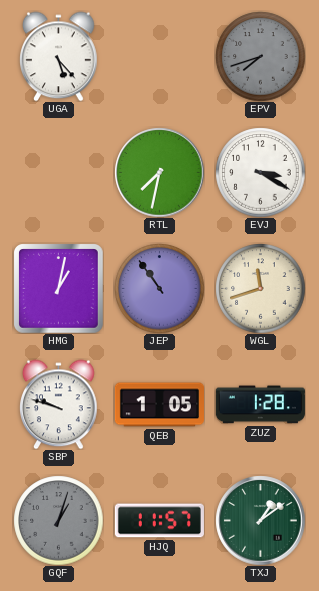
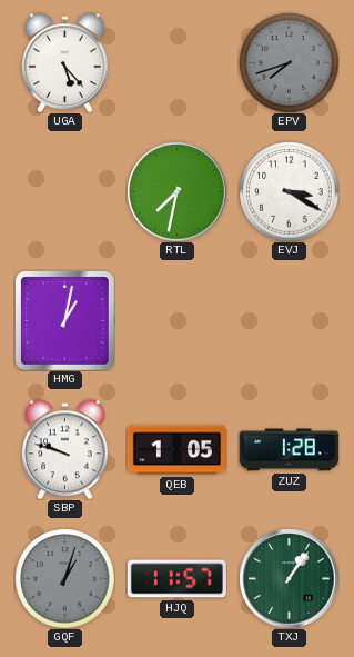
JEP: 10:54 -> none
WGL: 11:42 -> none
TXJ: 1:09 -> 1:06
